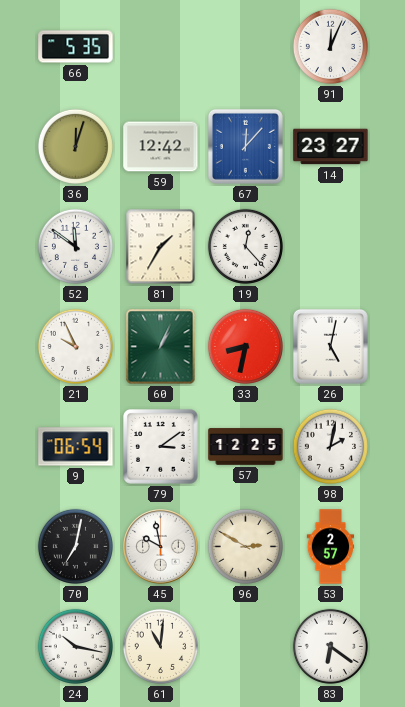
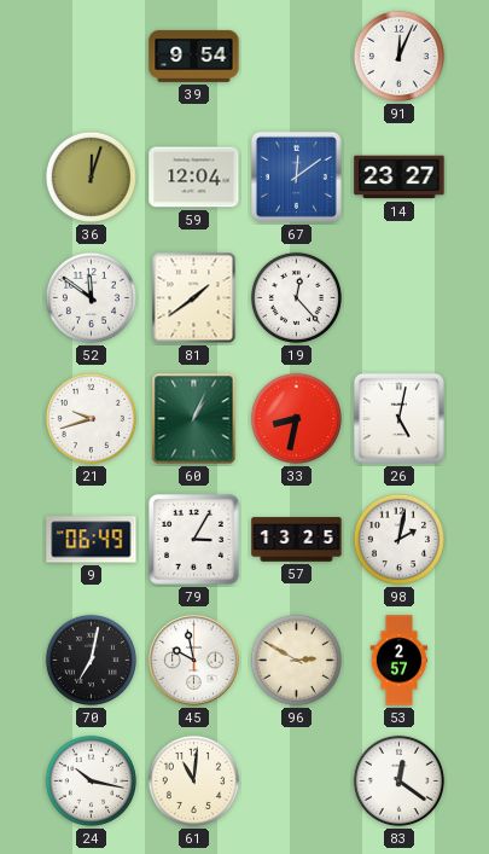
66: 5:35 -> none
39: none -> 9:54
59: 12:42 -> 12:04
67: 12:07 -> 12:09
81: 1:35 -> 1:39
21: 9:56 -> 9:42
9: 06:54 -> 06:49
79: 3:09 -> 3:05
57: 12:25 -> 13:25
83: 6:21 -> 12:21
